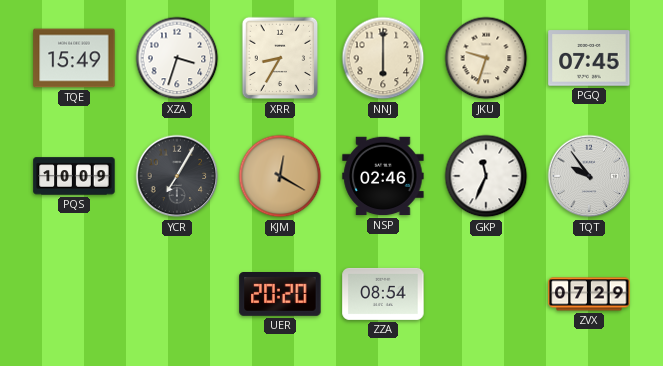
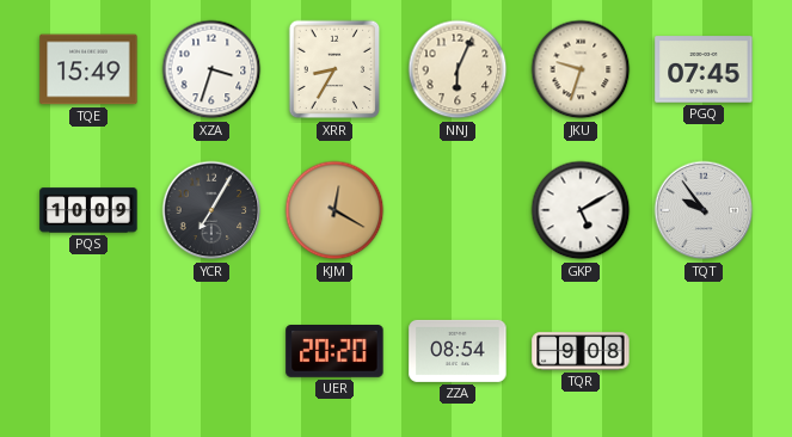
NNJ: 6:00 -> 6:04
NSP: 02:46 -> none
GKP: 11:34 -> 5:10
TQR: none -> 9:08
ZVX: 07:29 -> none
